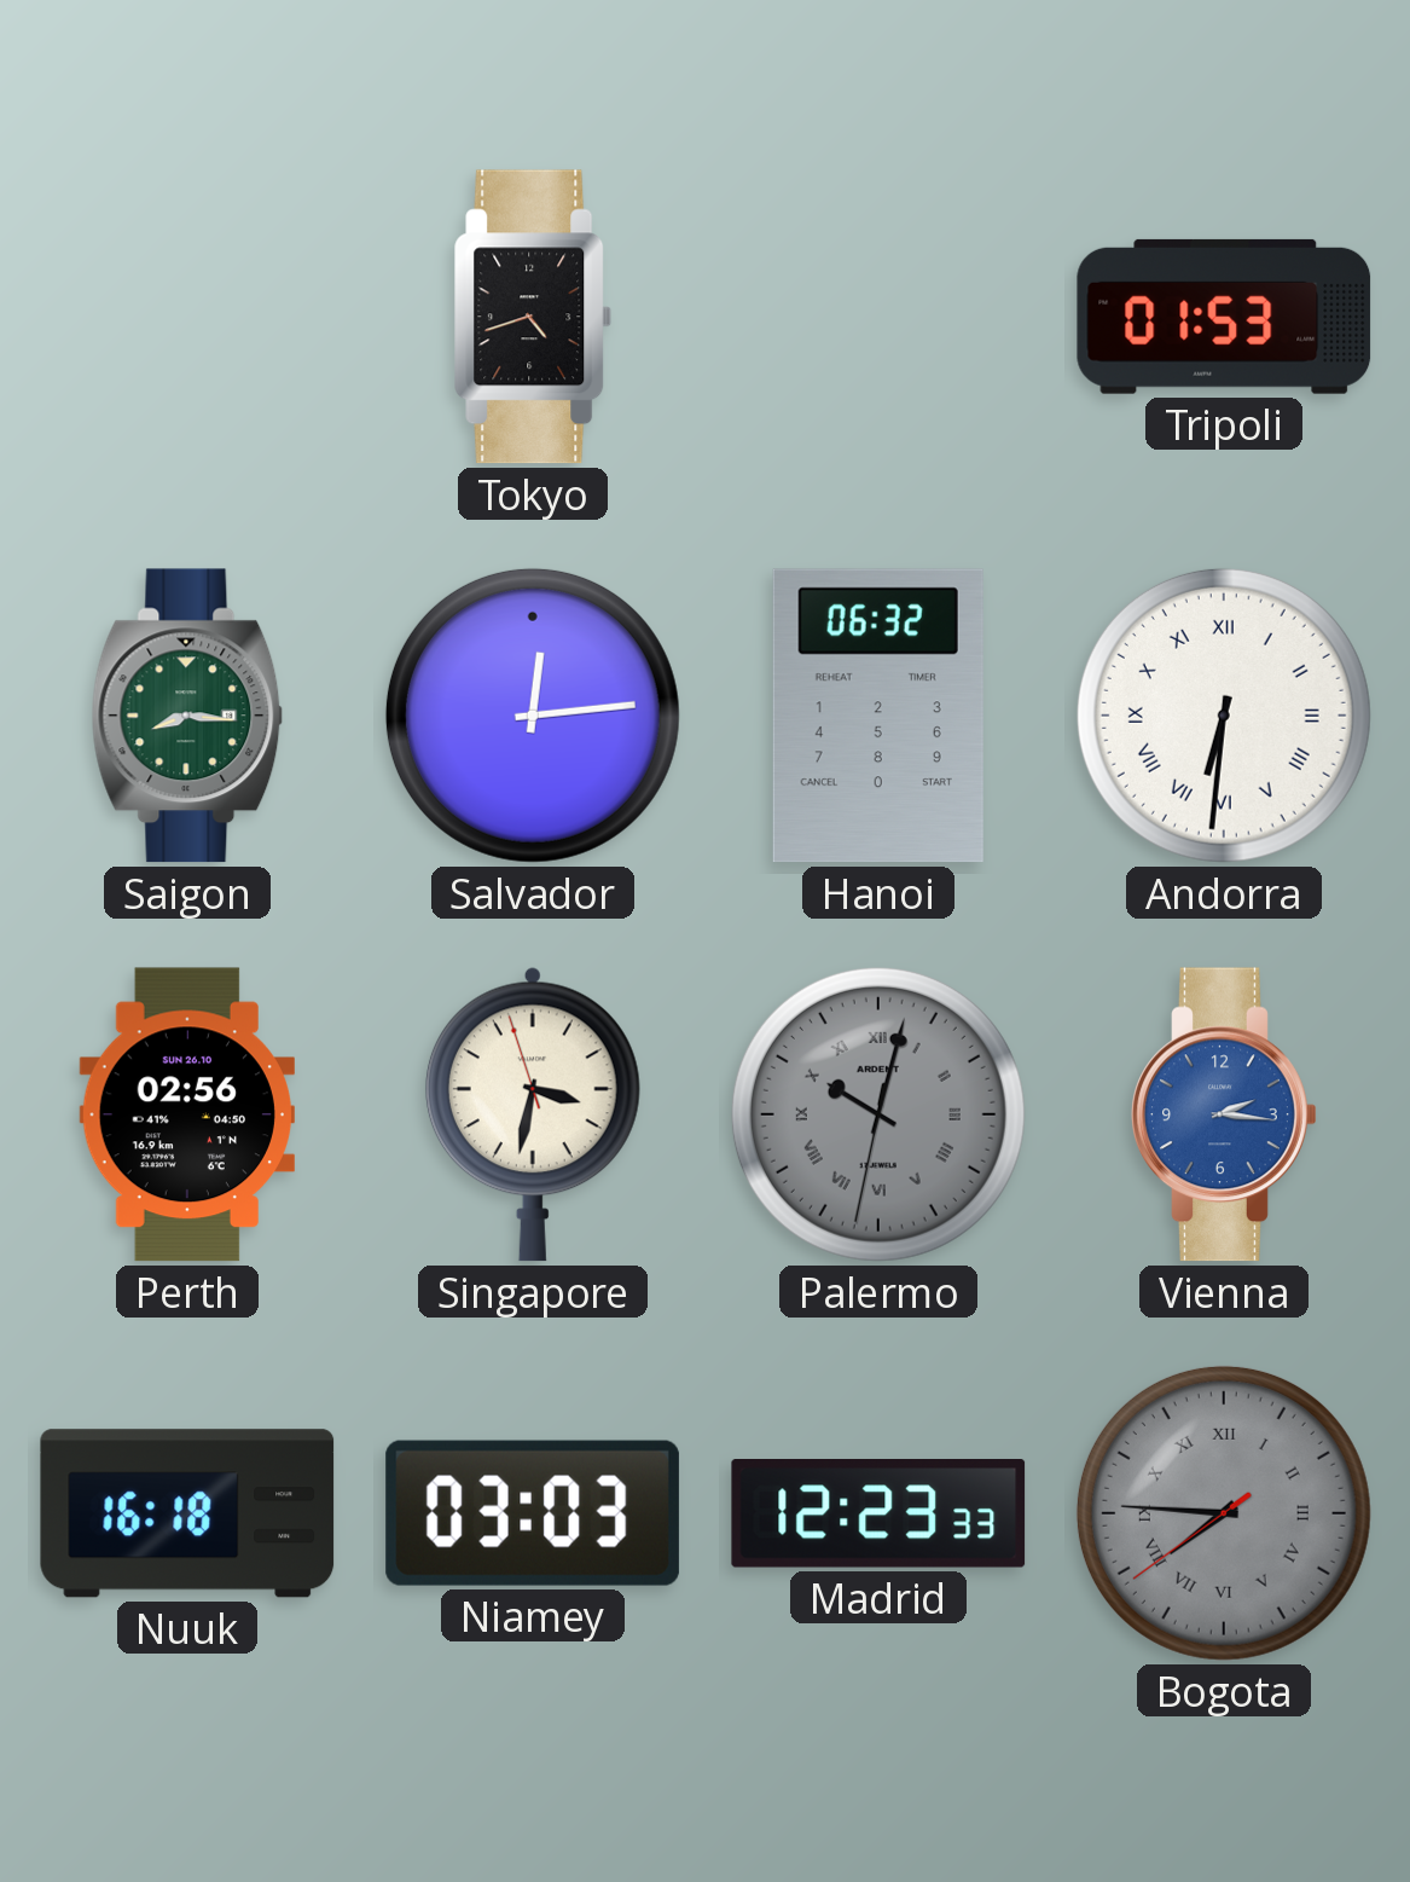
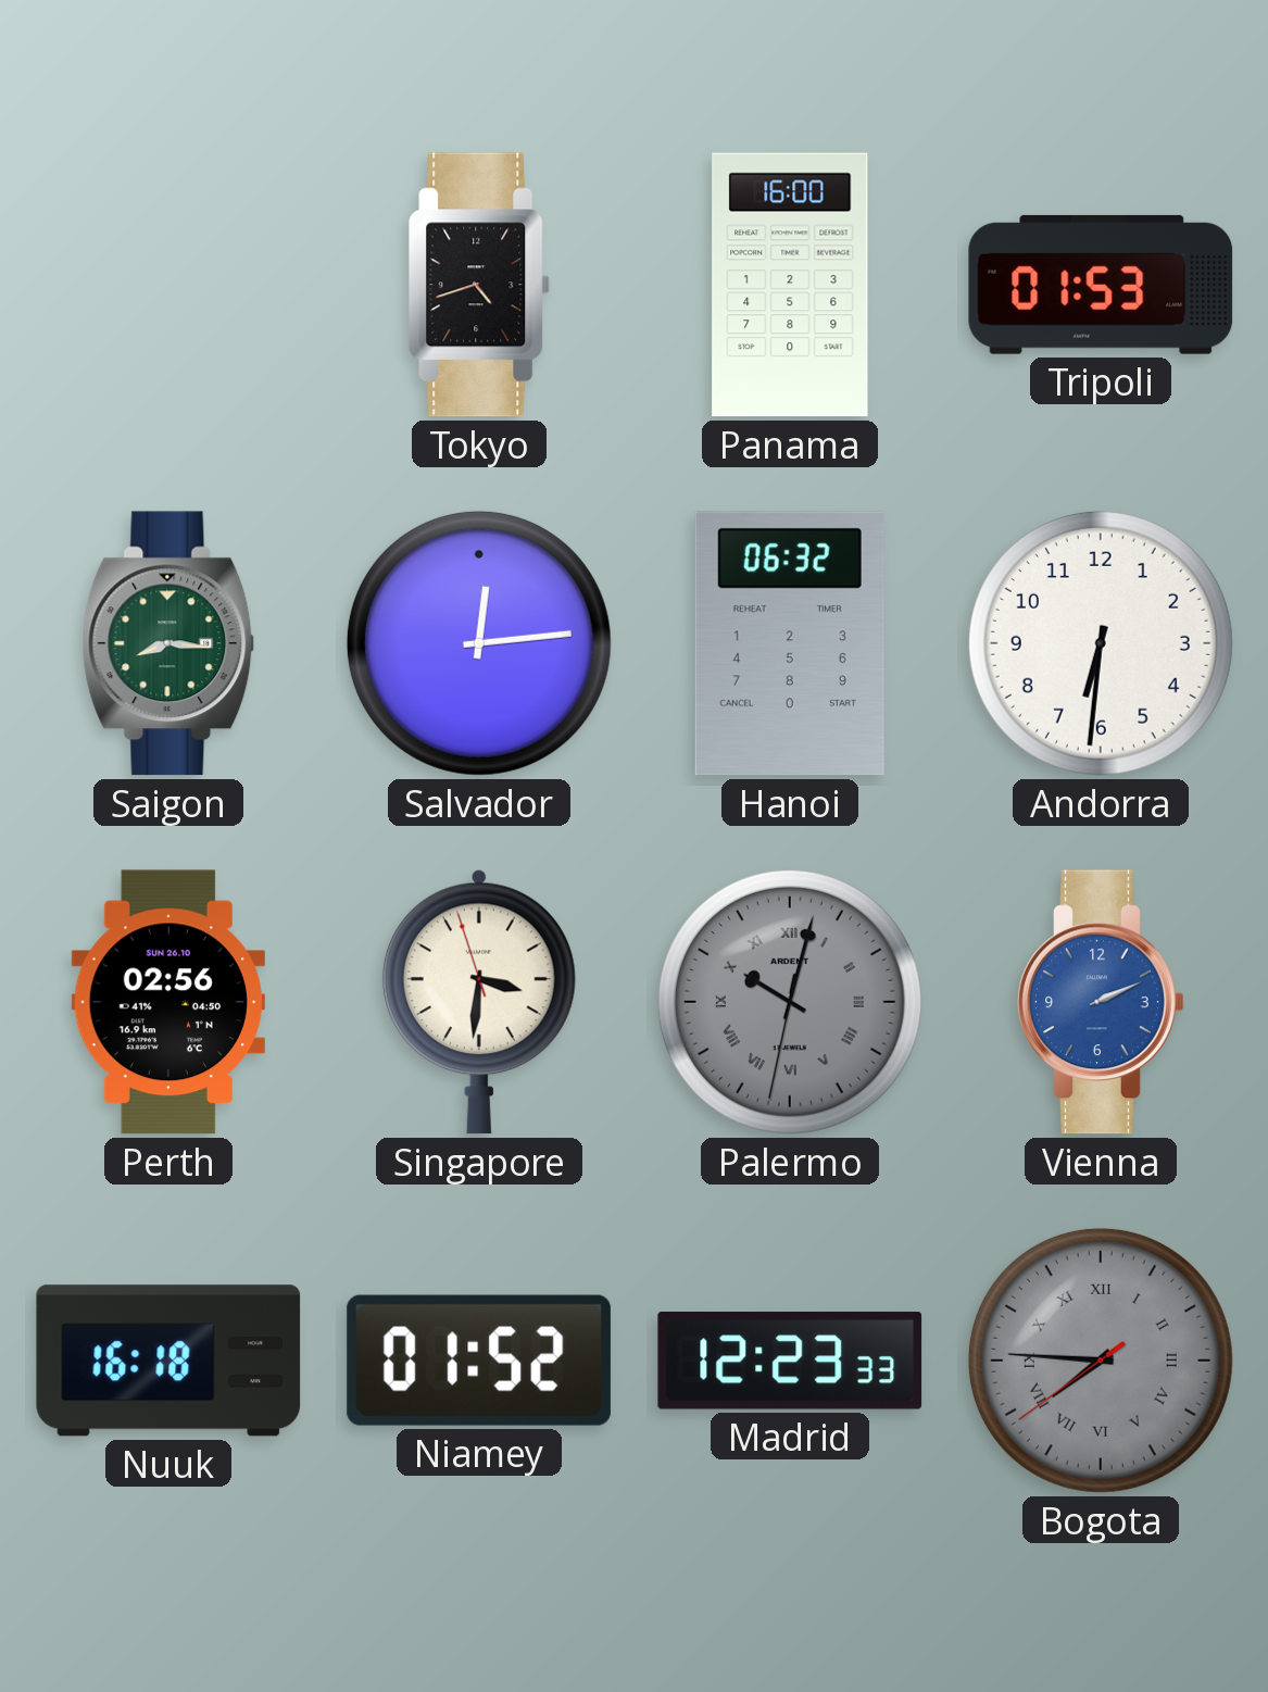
Panama: none -> 16:00
Andorra numerals: Roman -> Arabic
Singapore: 3:31 -> 3:30
Vienna: 2:16 -> 2:11
Niamey: 03:03 -> 01:52
